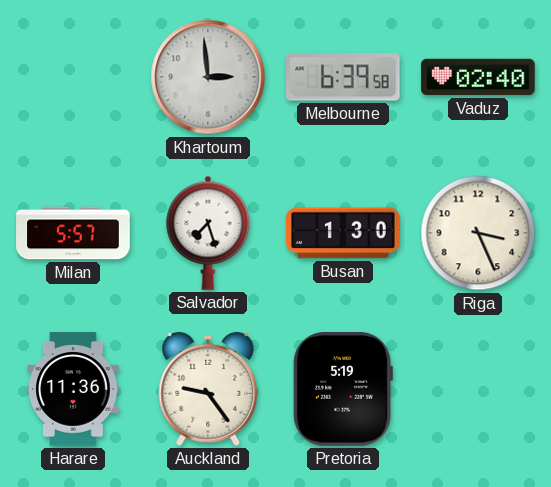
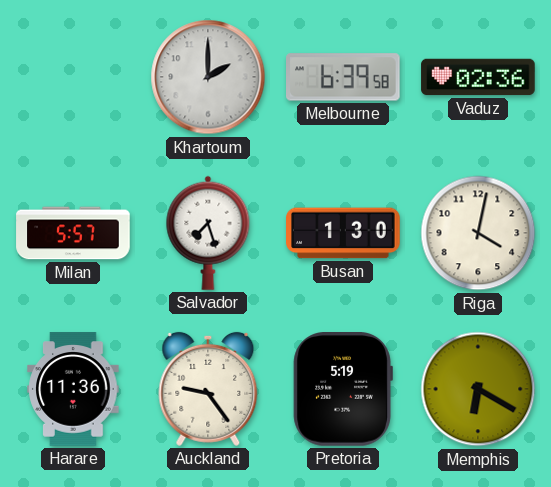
Khartoum: 2:59 -> 2:00
Vaduz: 02:40 -> 02:36
Riga: 3:26 -> 4:02
Memphis: none -> 6:20
